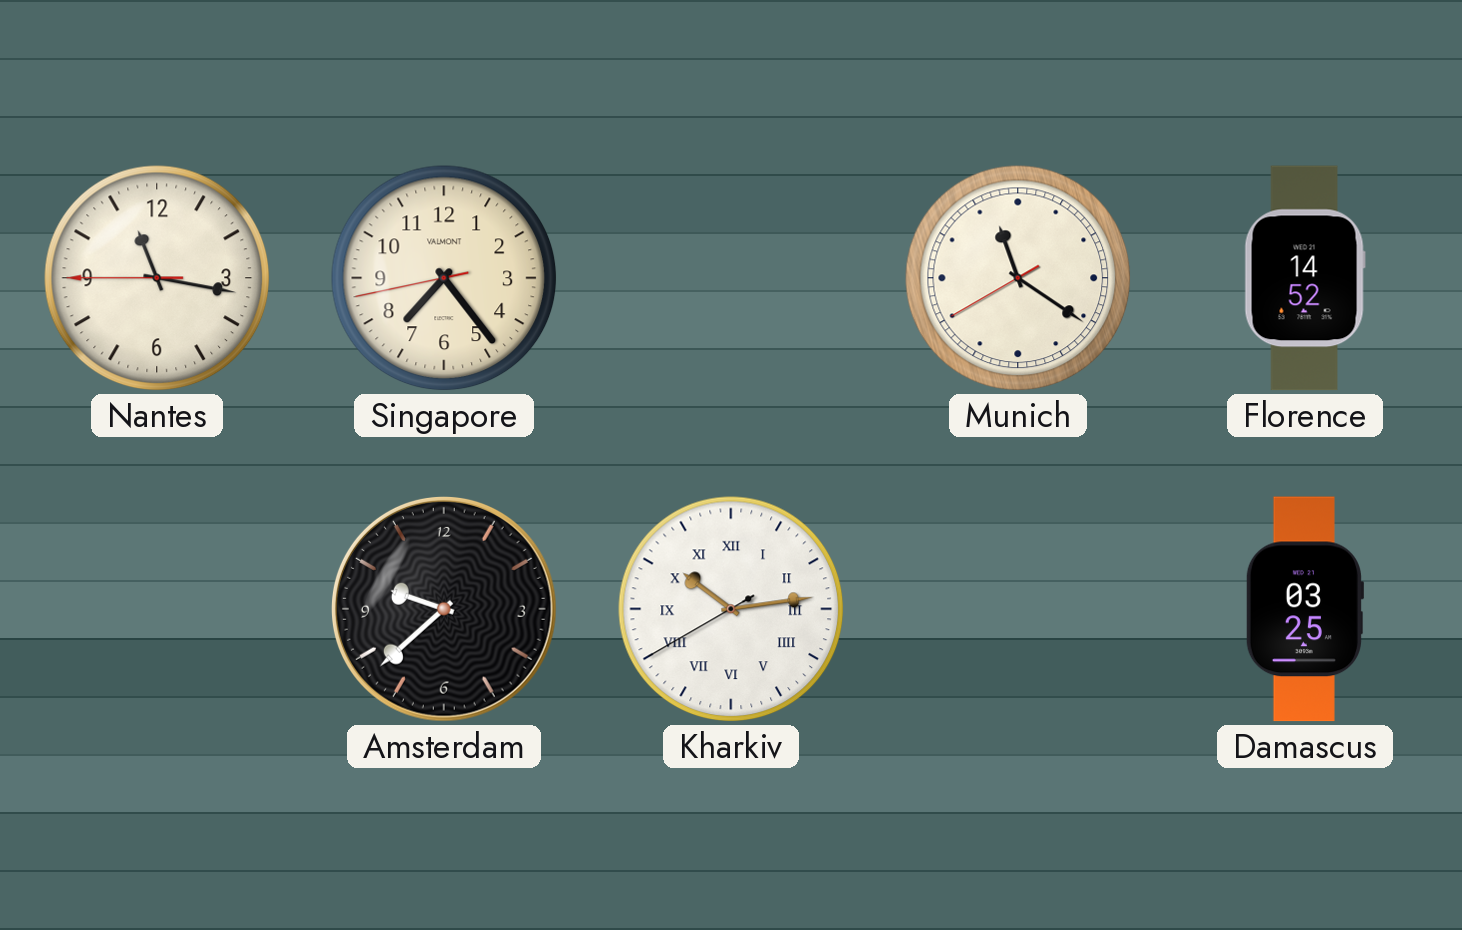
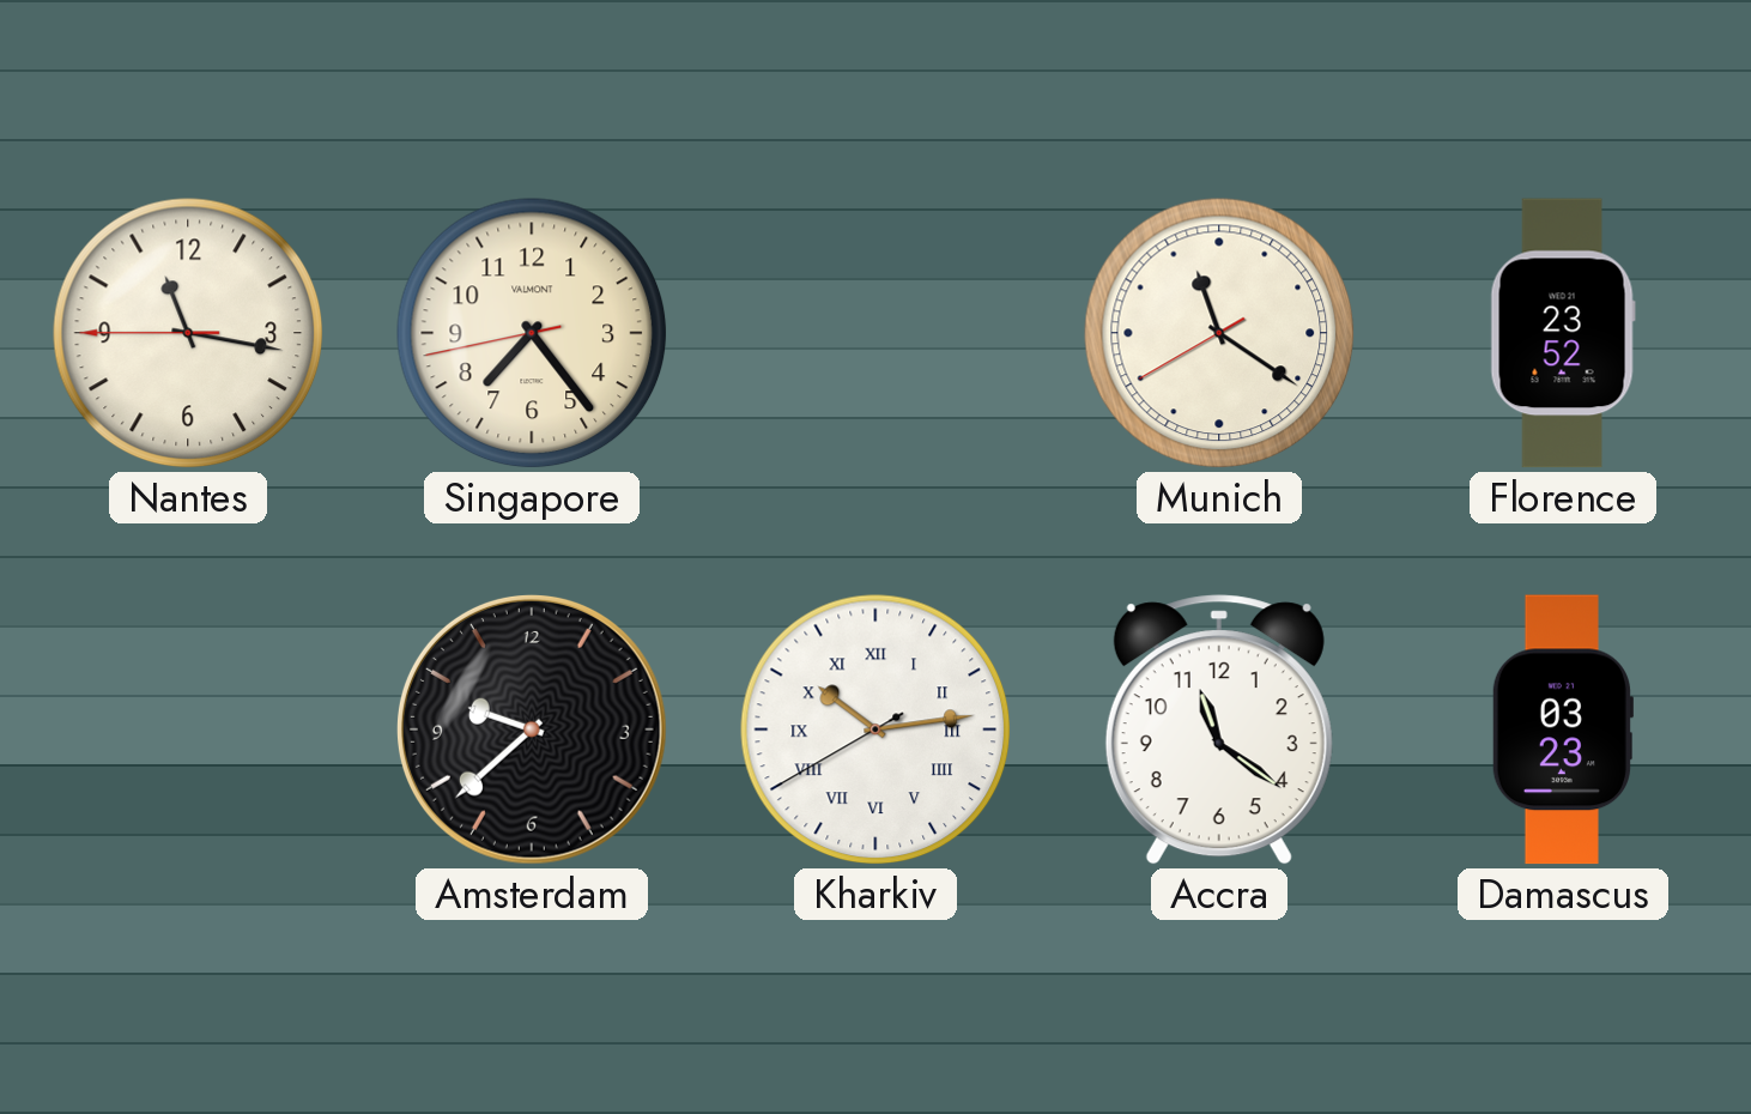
Florence: 14:52 -> 23:52
Accra: none -> 11:21
Damascus: 03:25 -> 03:23
